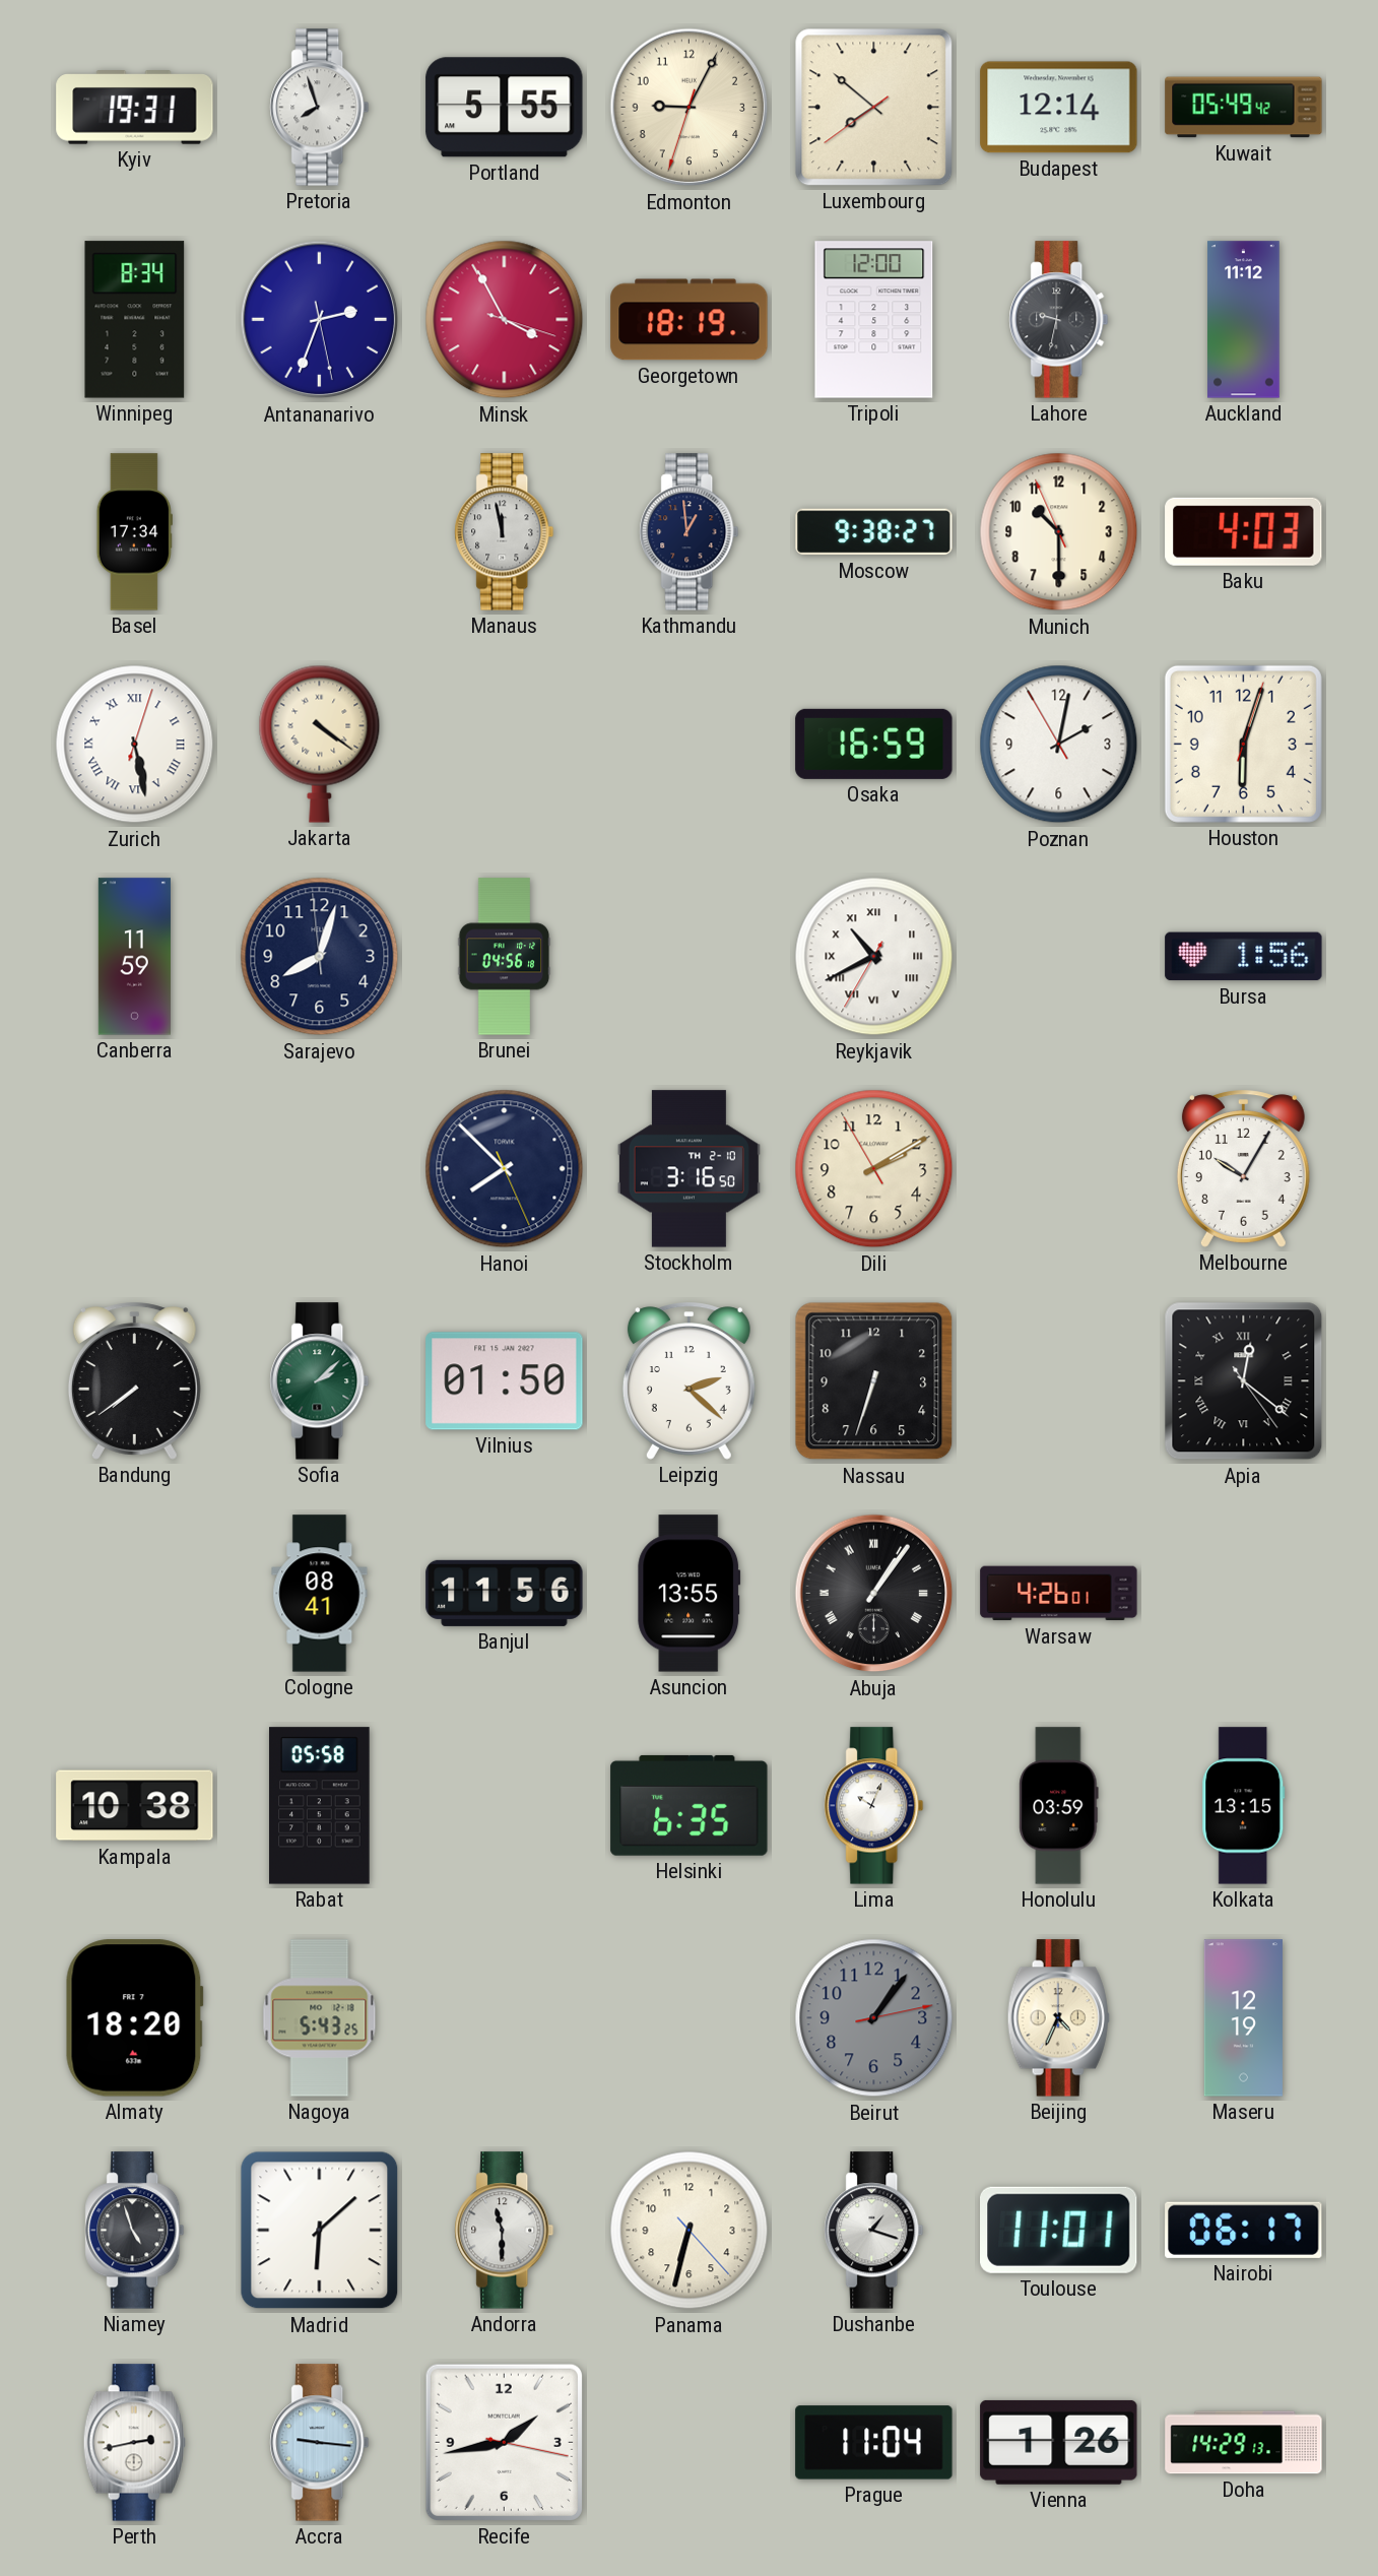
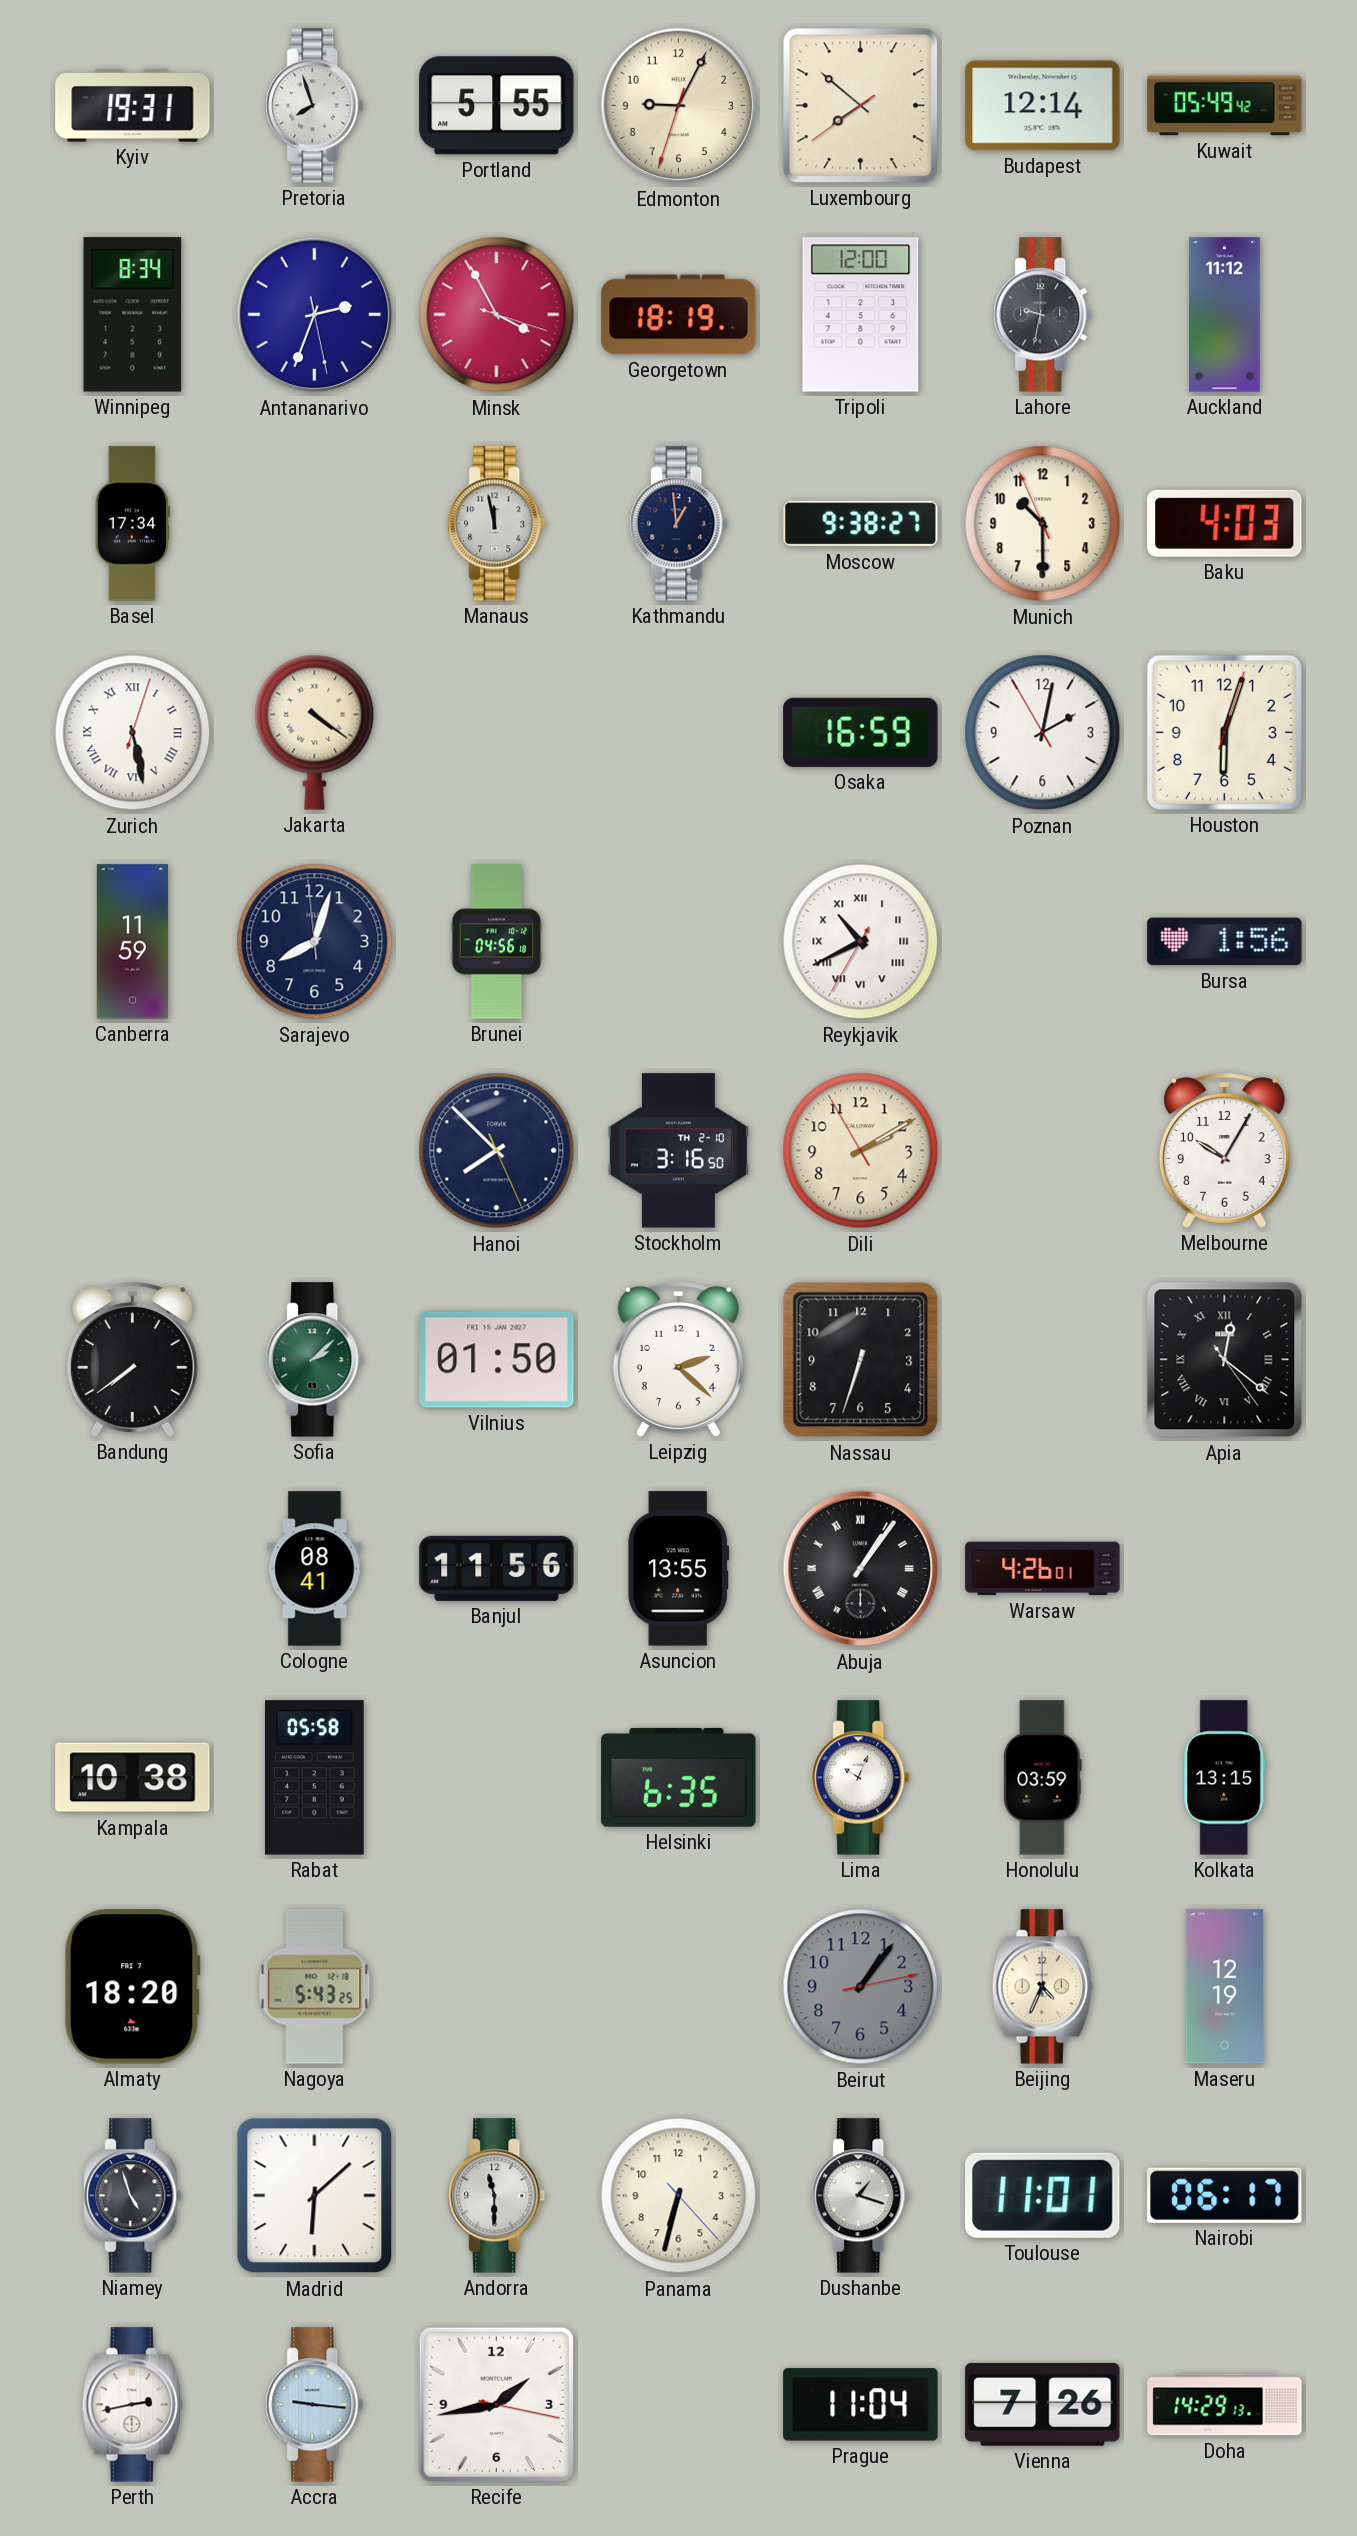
Vienna: 1:26 -> 7:26
